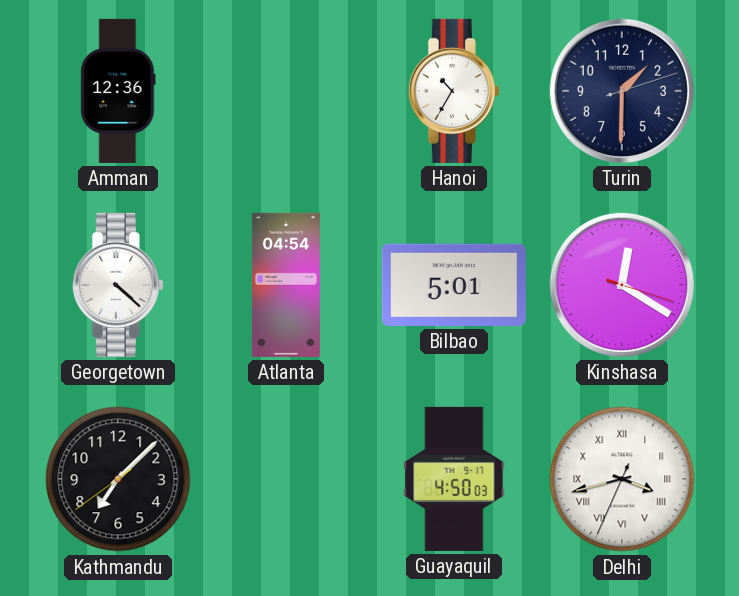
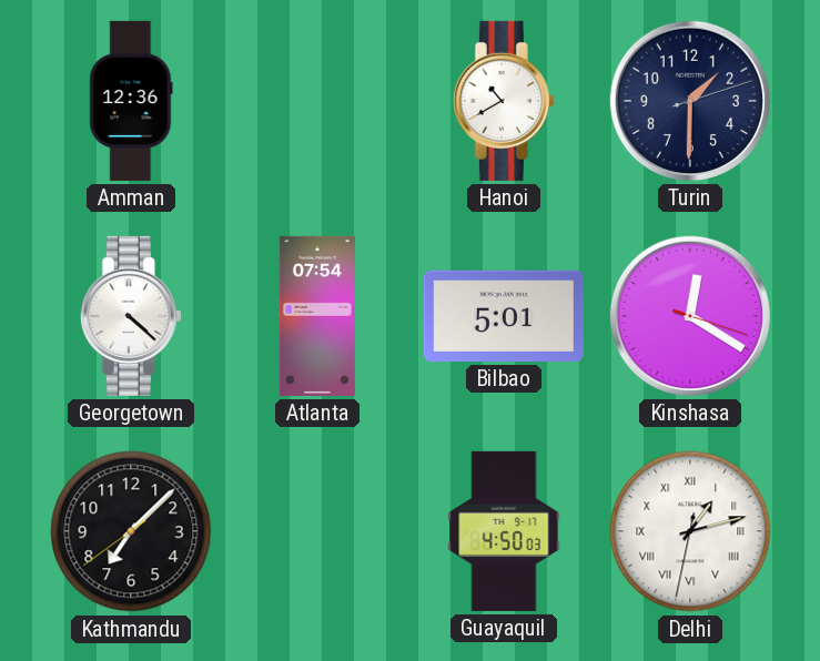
Hanoi: 10:35 -> 10:40
Atlanta: 04:54 -> 07:54
Delhi: 3:42 -> 1:12
